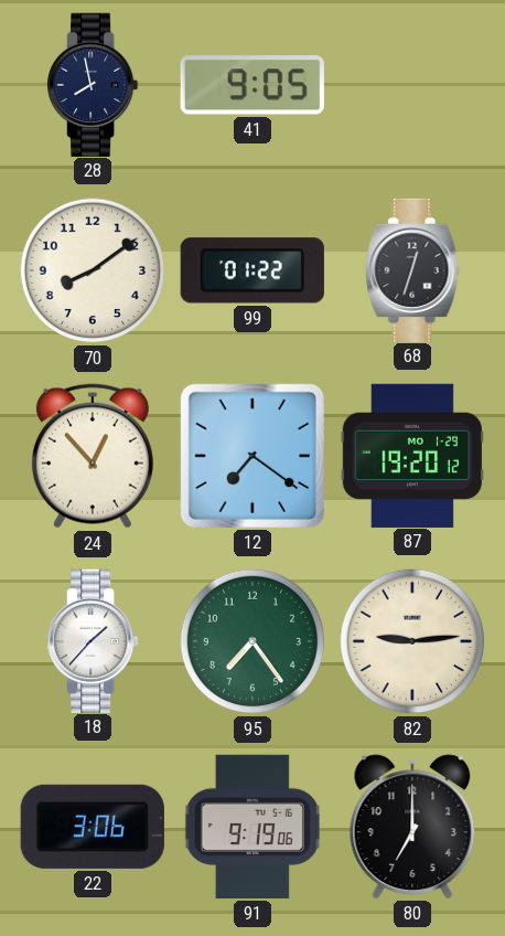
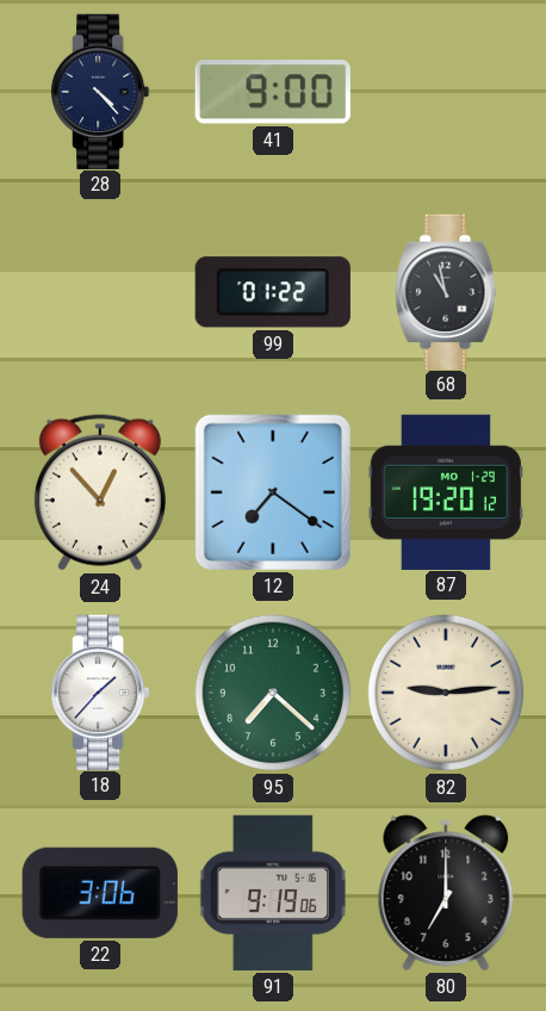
28: 7:58 -> 4:23
41: 9:05 -> 9:00
70: 8:09 -> none
68: 12:33 -> 10:58
95: 7:24 -> 7:22
